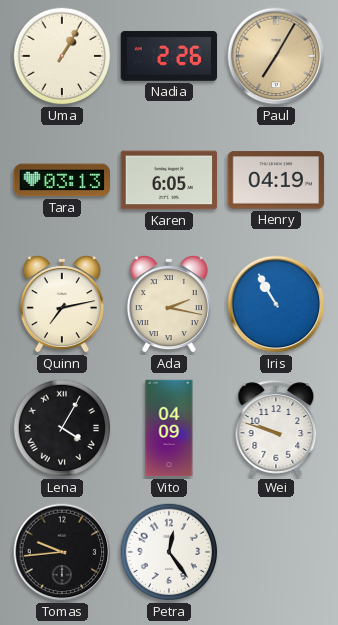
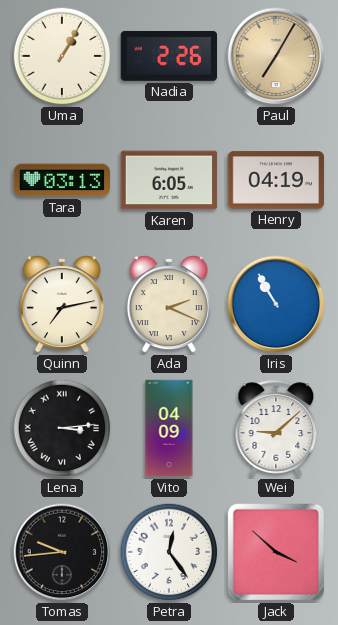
Ada: 2:17 -> 2:19
Lena: 4:05 -> 3:14
Wei: 9:48 -> 9:08
Jack: none -> 3:52
